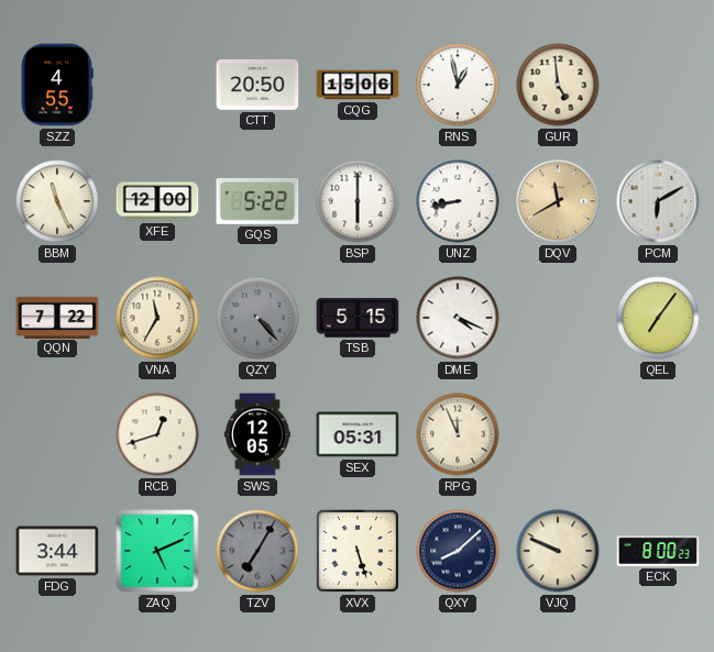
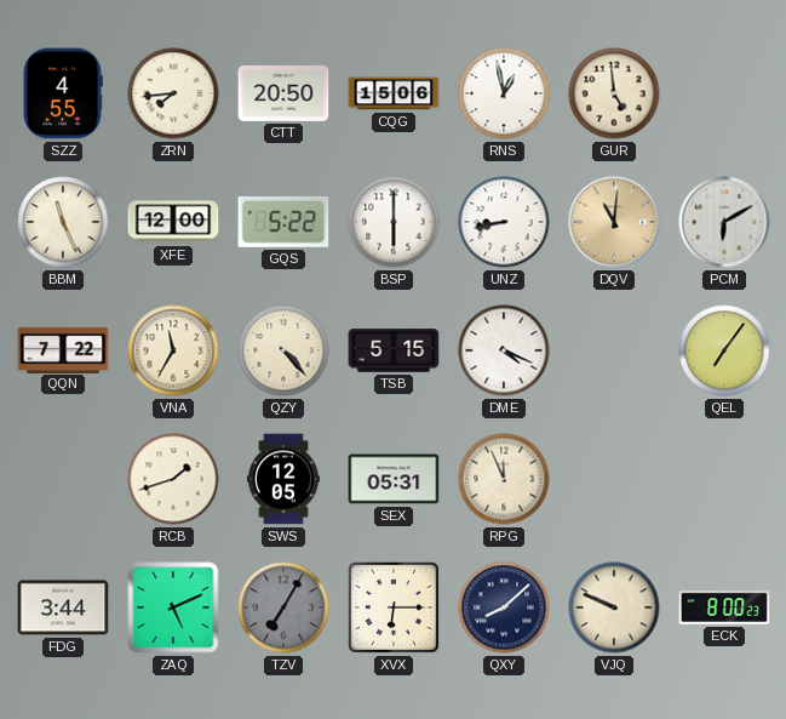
ZRN: none -> 7:44
DQV: 11:40 -> 11:01
QZY dial: grey -> cream
RCB: 12:42 -> 1:42
XVX: 5:27 -> 6:15
